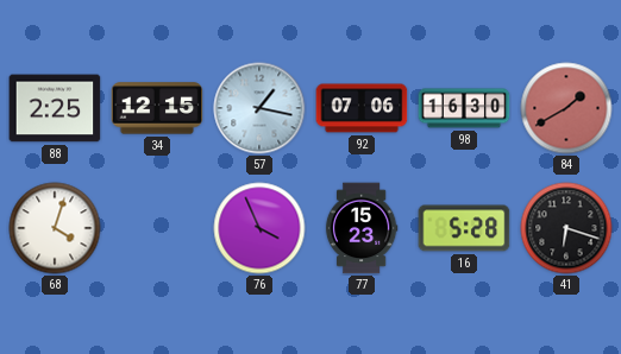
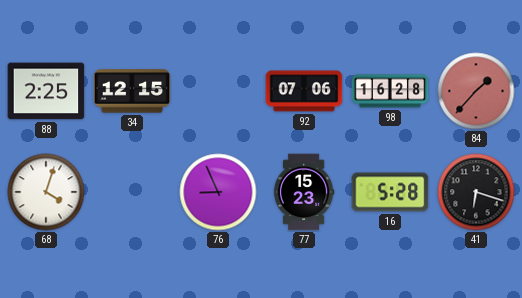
57: 1:17 -> none
98: 16:30 -> 16:28
84: 1:40 -> 1:37
76: 3:56 -> 8:56
